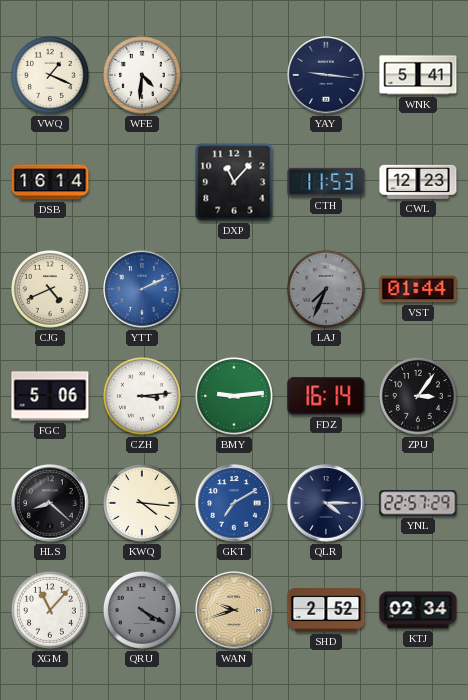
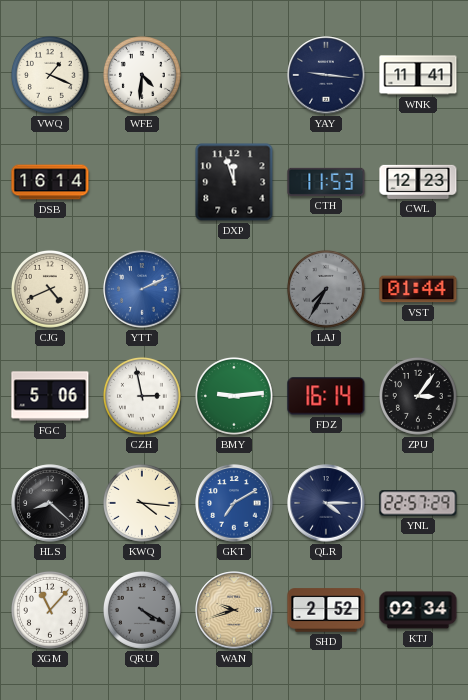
WNK: 5:41 -> 11:41
DXP: 11:07 -> 11:57
LAJ: 7:34 -> 7:35
CZH: 3:14 -> 2:58
